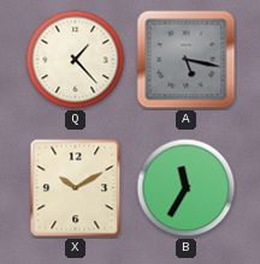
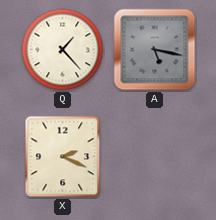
X: 10:10 -> 2:19
B: 11:35 -> none
